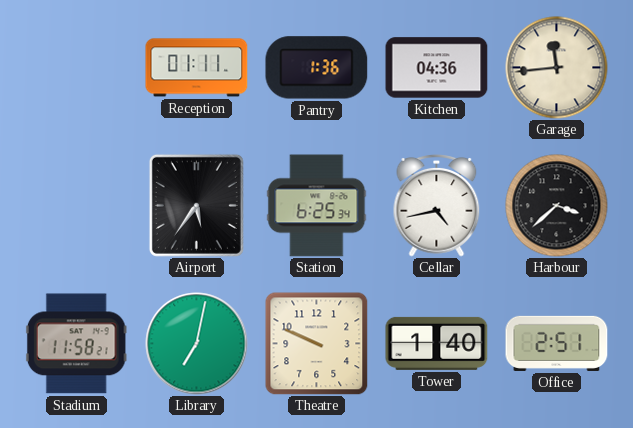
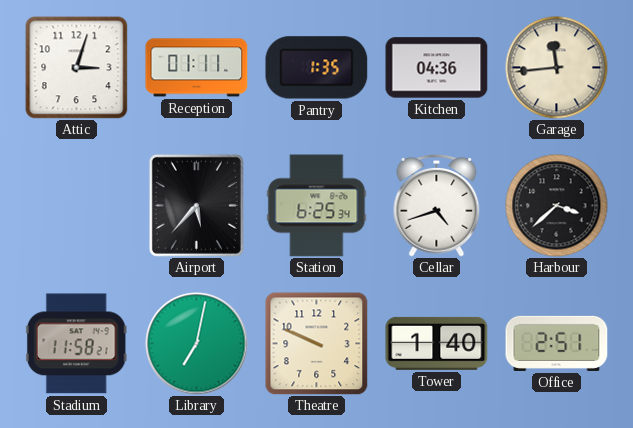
Attic: none -> 3:03
Pantry: 1:36 -> 1:35
Airport: 5:36 -> 5:37
Cellar: 4:43 -> 4:42
